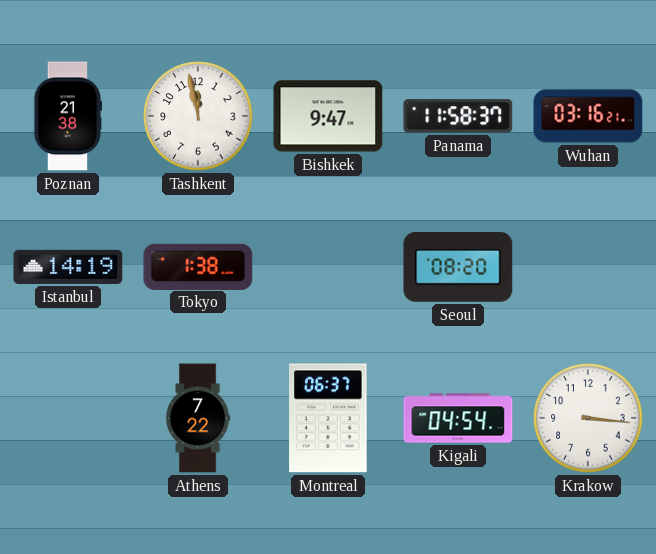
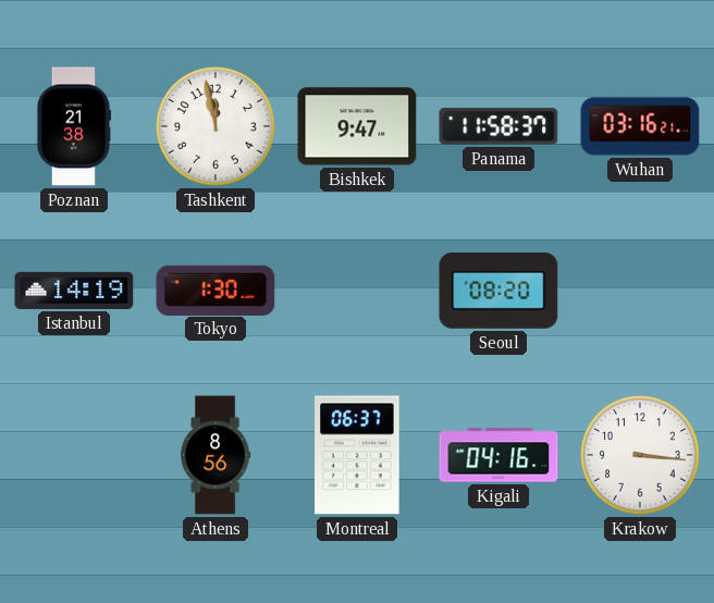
Tokyo: 1:38 -> 1:30
Athens: 7:22 -> 8:56
Kigali: 04:54 -> 04:16
